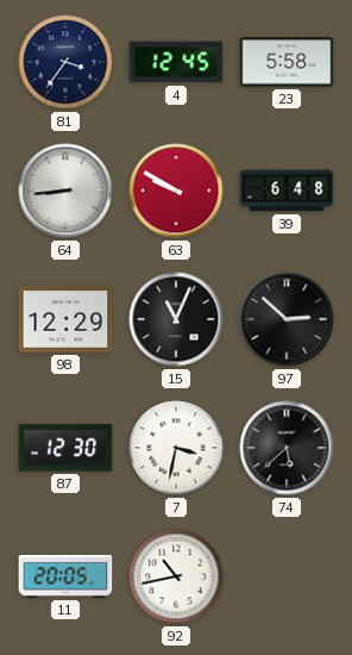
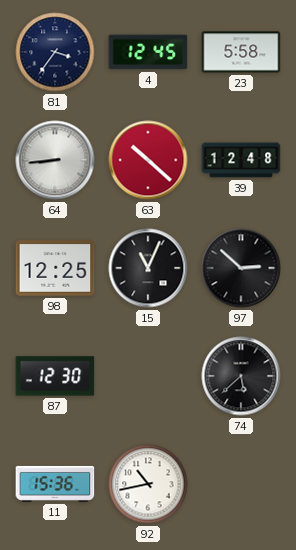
63: 9:50 -> 10:22
39: 6:48 -> 12:48
98: 12:29 -> 12:25
7: 3:32 -> none
11: 20:05 -> 15:36
